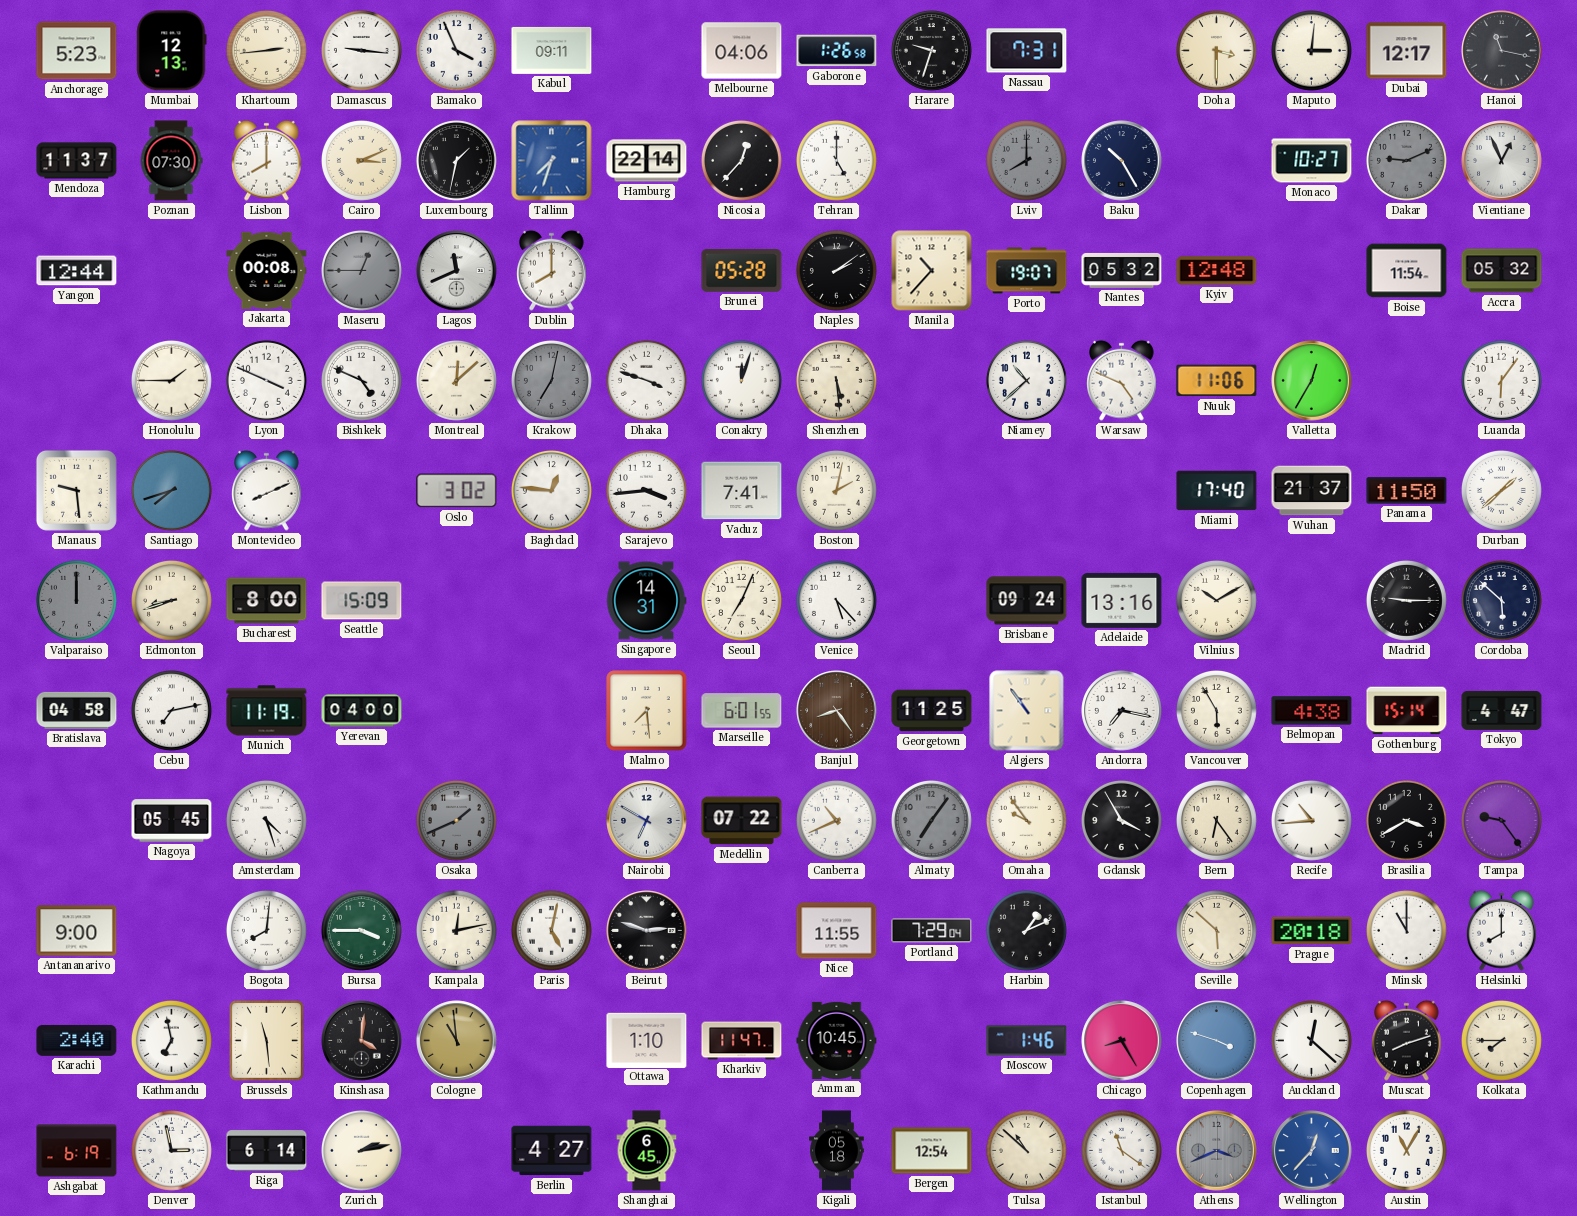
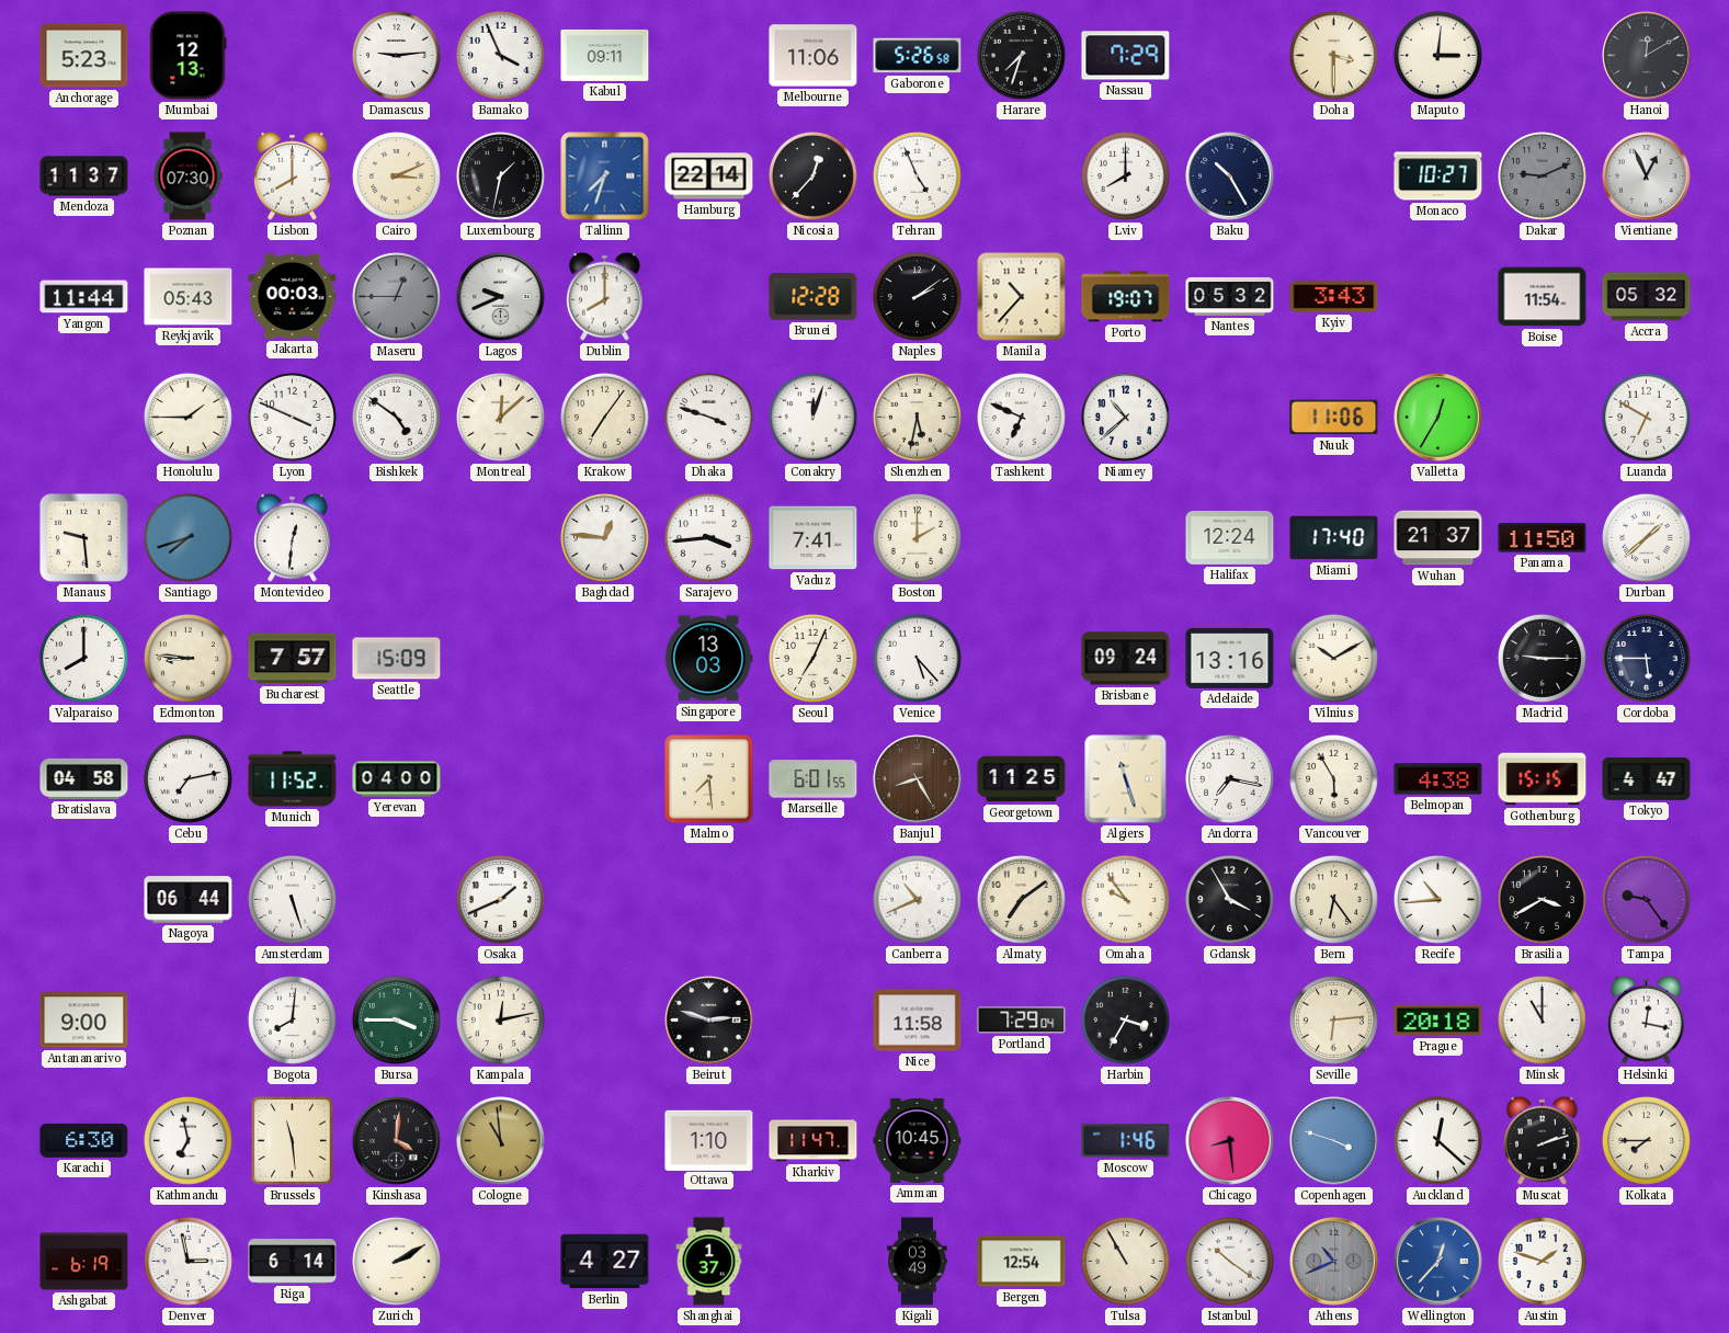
Khartoum: 2:44 -> none
Damascus: 9:16 -> 9:14
Melbourne: 04:06 -> 11:06
Gaborone: 1:26 -> 5:26
Harare: 9:33 -> 7:33
Nassau: 7:31 -> 7:29
Dubai: 12:17 -> none
Hanoi: 11:17 -> 12:10
Tehran: 5:00 -> 4:56
Lviv dial: grey -> white
Yangon: 12:44 -> 11:44
Reykjavik: none -> 05:43
Jakarta: 00:08 -> 00:03
Lagos: 11:41 -> 9:41
Brunei: 05:28 -> 12:28
Kyiv: 12:48 -> 3:43
Bishkek: 4:49 -> 4:51
Krakow: 7:02 -> 7:06
Krakow dial: grey -> cream
Shenzhen: 5:29 -> 5:32
Tashkent: none -> 6:49
Warsaw: 4:49 -> none
Luanda: 6:06 -> 6:50
Montevideo: 8:11 -> 12:31
Oslo: 3:02 -> none
Boston: 2:02 -> 2:00
Halifax: none -> 12:24
Valparaiso: 12:00 -> 8:00
Valparaiso dial: grey -> white
Edmonton: 8:42 -> 8:46
Bucharest: 8:00 -> 7:57
Singapore: 14:31 -> 13:03
Cordoba: 5:52 -> 5:45
Munich: 11:19 -> 11:52
Banjul: 8:24 -> 8:25
Algiers: 10:54 -> 11:27
Gothenburg: 15:14 -> 15:15
Nagoya: 05:45 -> 06:44
Amsterdam: 4:27 -> 5:27
Osaka dial: grey -> white
Nairobi: 6:50 -> none
Medellin: 07:22 -> none
Almaty: 7:06 -> 7:09
Almaty dial: grey -> cream
Paris: 5:02 -> none
Nice: 11:55 -> 11:58
Harbin: 1:11 -> 3:35
Seville: 5:52 -> 6:14
Helsinki: 8:00 -> 12:17
Karachi: 2:40 -> 6:30
Chicago: 8:25 -> 8:29
Muscat: 8:12 -> 2:12
Zurich: 2:13 -> 2:10
Shanghai: 6:45 -> 1:37
Kigali: 05:18 -> 03:49
Tulsa: 10:52 -> 10:55
Istanbul: 11:21 -> 10:21
Athens: 3:41 -> 10:41
Austin: 11:05 -> 1:48
